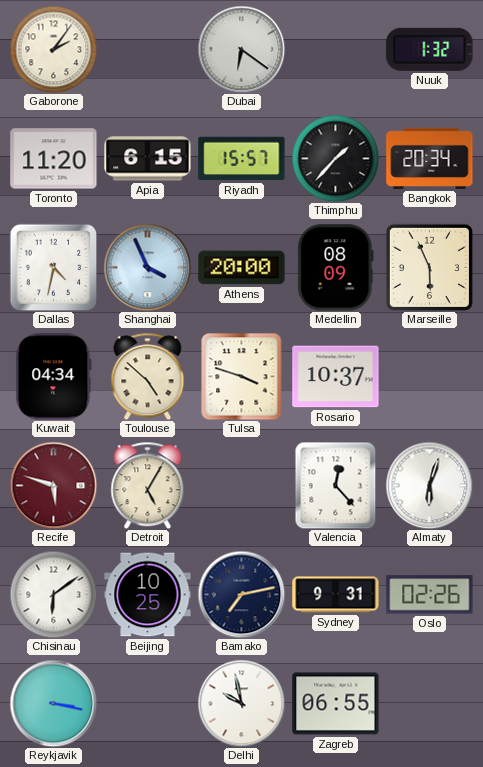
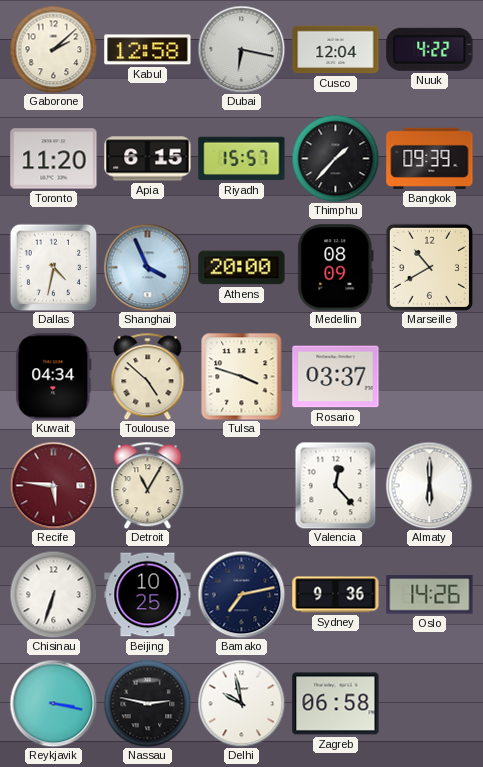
Gaborone: 2:06 -> 2:08
Kabul: none -> 12:58
Dubai: 6:21 -> 6:17
Cusco: none -> 12:04
Nuuk: 1:32 -> 4:22
Bangkok: 20:34 -> 09:39
Marseille: 5:56 -> 10:40
Rosario: 10:37 -> 03:37
Recife: 5:48 -> 5:46
Detroit: 5:05 -> 11:05
Almaty: 6:03 -> 6:00
Chisinau: 6:09 -> 6:33
Sydney: 9:31 -> 9:36
Oslo: 02:26 -> 14:26
Nassau: none -> 2:47
Zagreb: 06:55 -> 06:58
